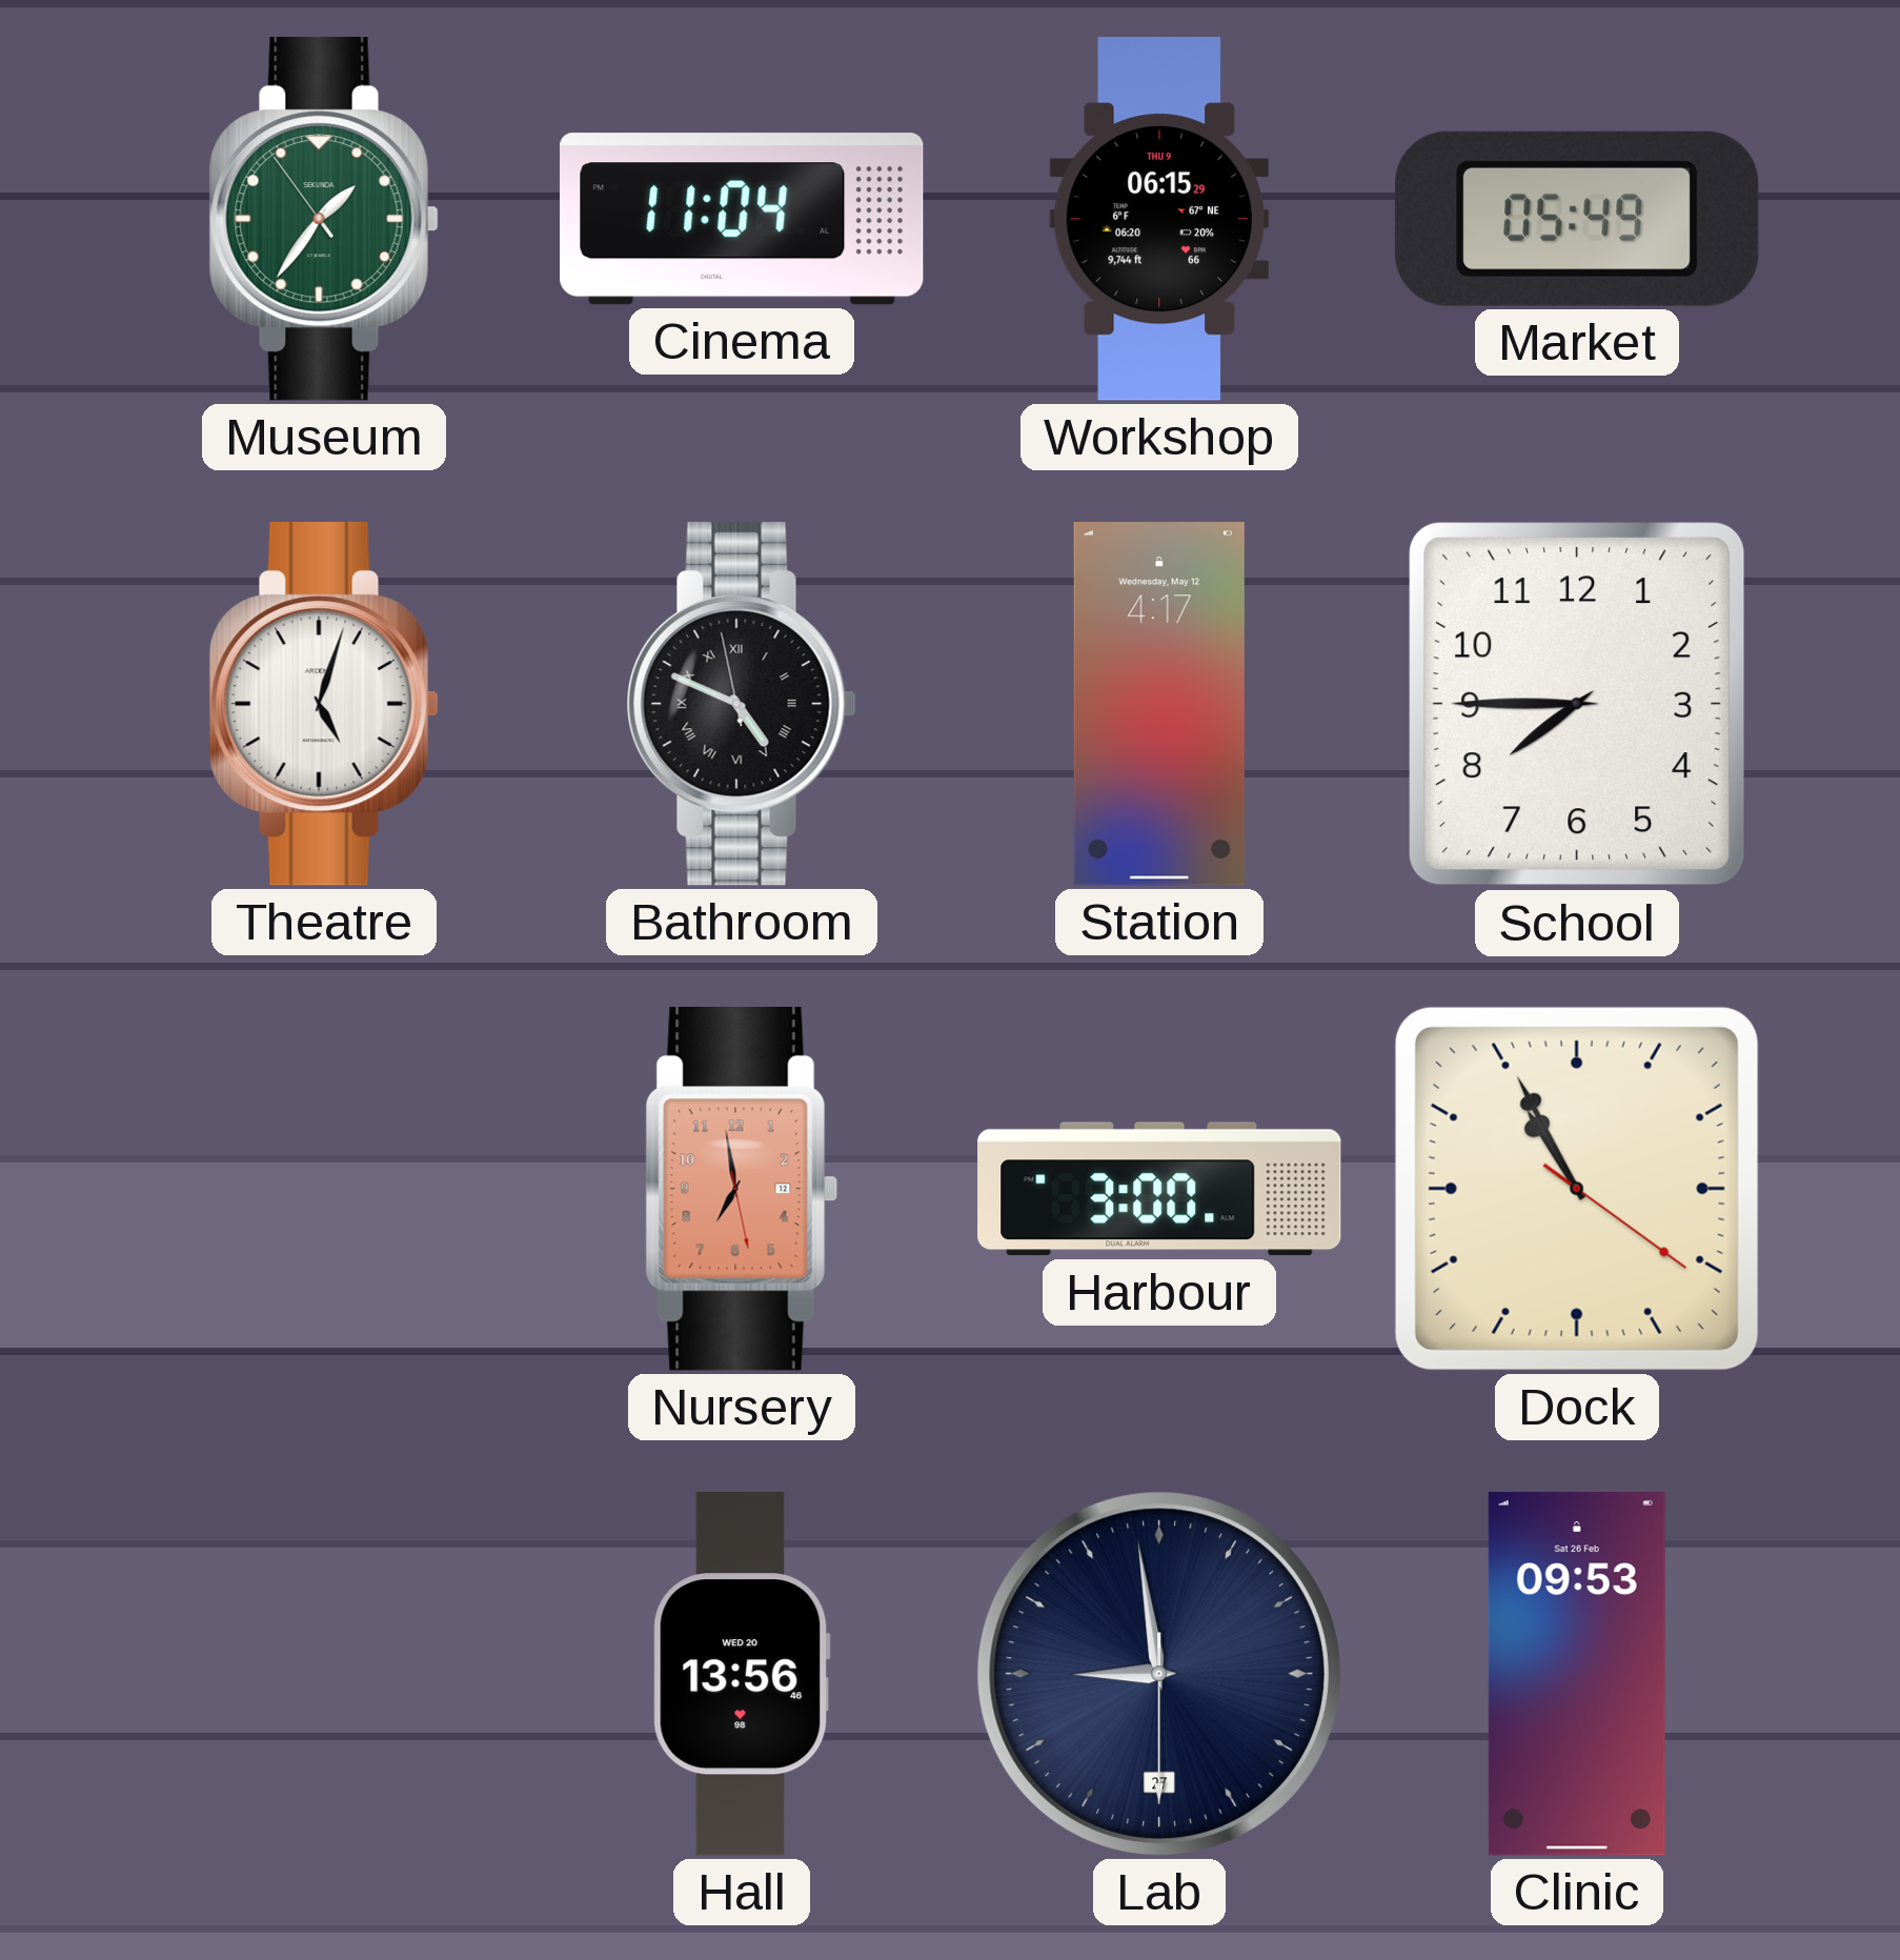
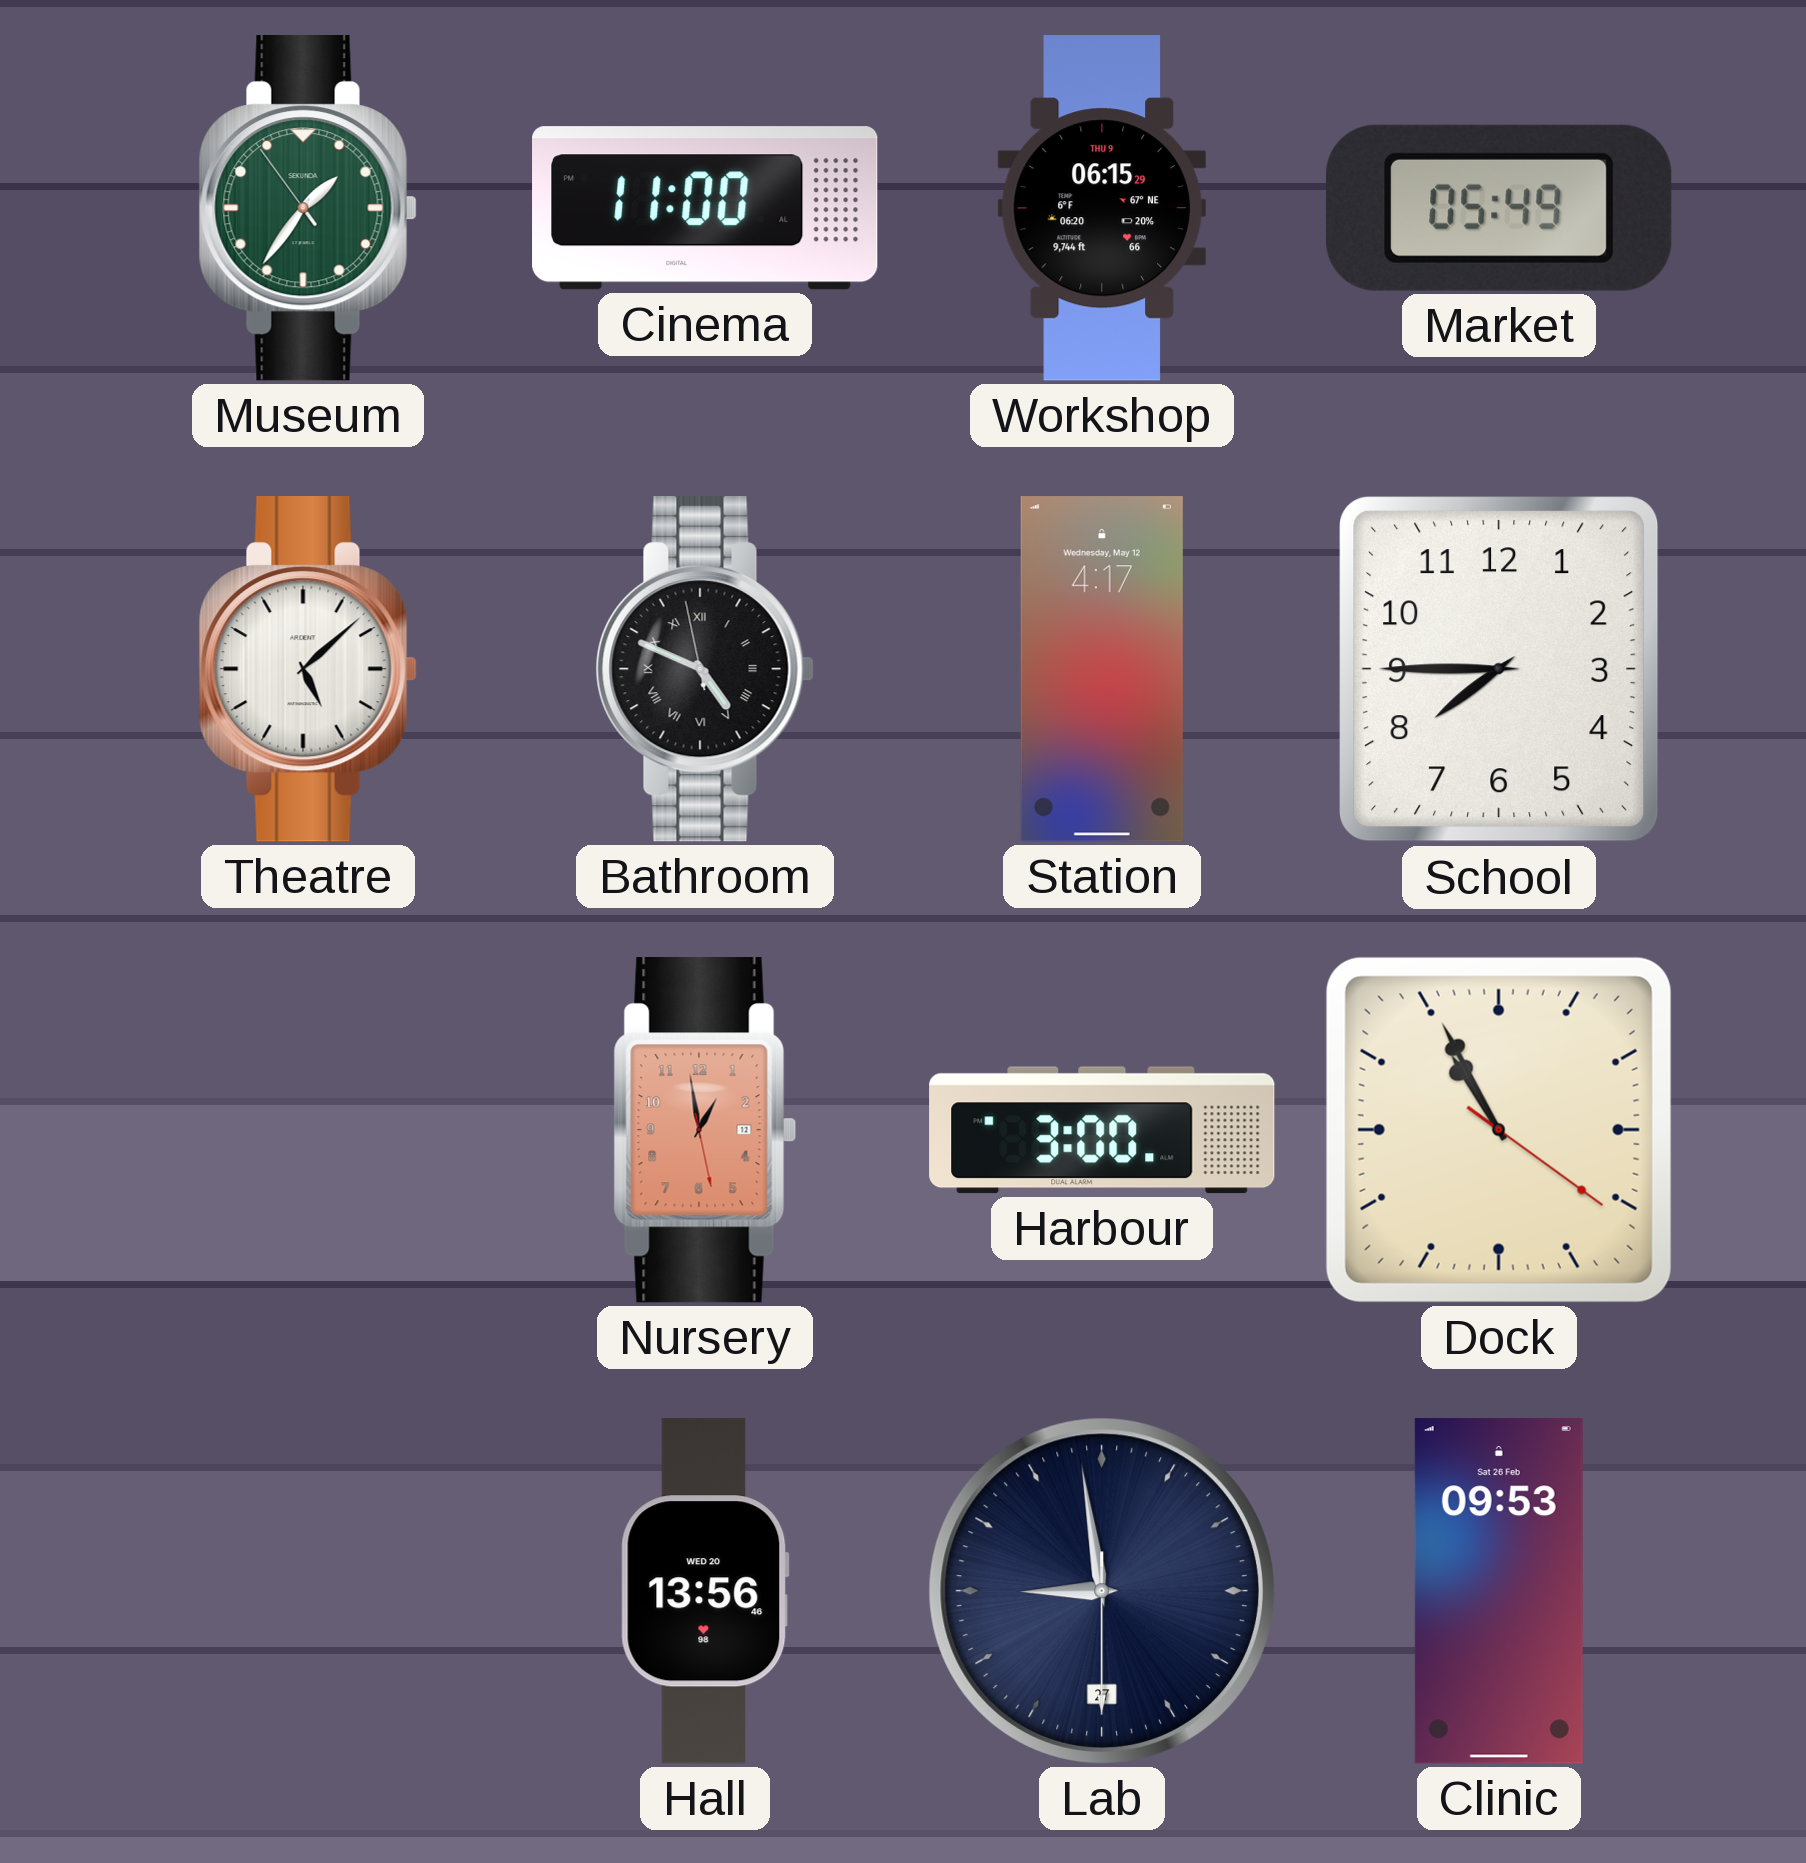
Cinema: 11:04 -> 11:00
Theatre: 5:03 -> 5:08
Nursery: 6:58 -> 12:58
